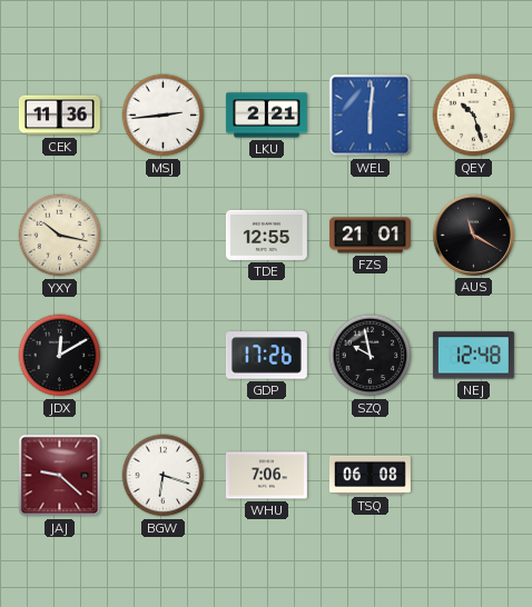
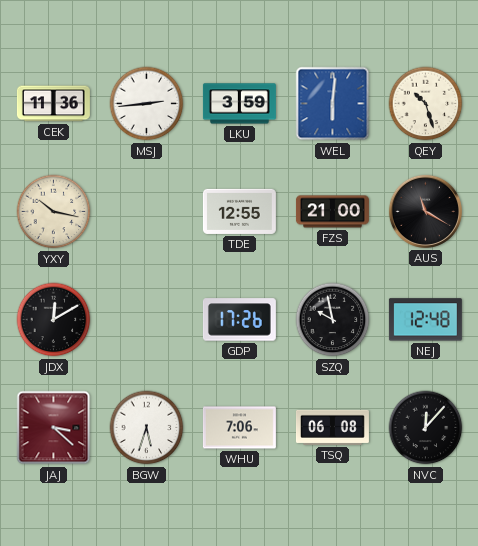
LKU: 2:21 -> 3:59
FZS: 21:01 -> 21:00
JAJ: 9:22 -> 3:22
BGW: 6:18 -> 5:33
NVC: none -> 12:07
